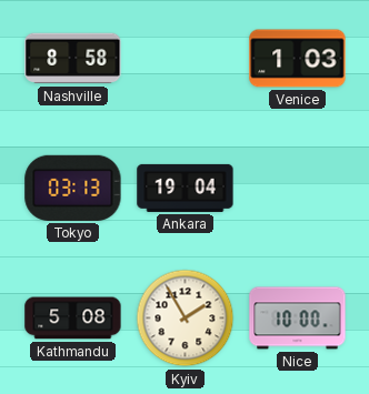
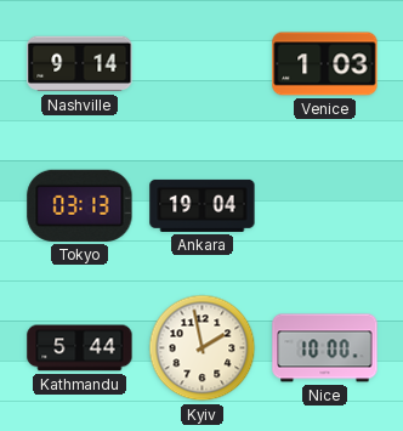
Nashville: 8:58 -> 9:14
Kathmandu: 5:08 -> 5:44
Kyiv: 1:55 -> 1:58
